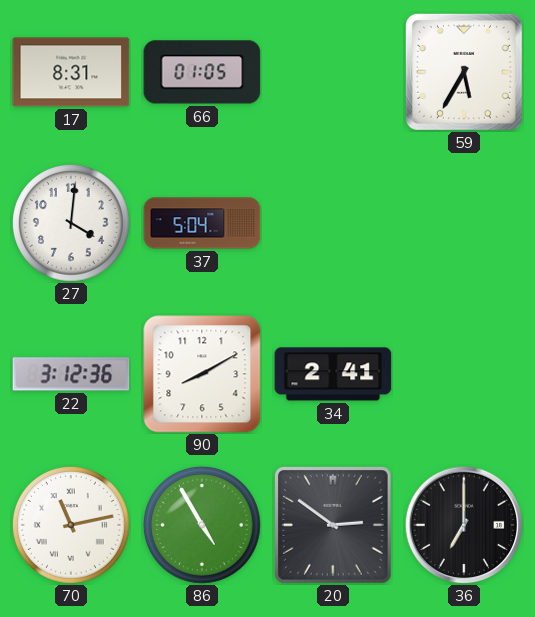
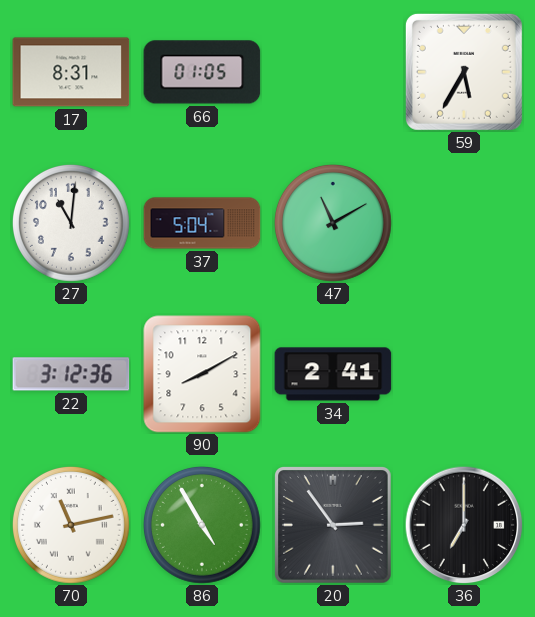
27: 4:01 -> 11:01
47: none -> 11:10
20: 2:51 -> 2:54
